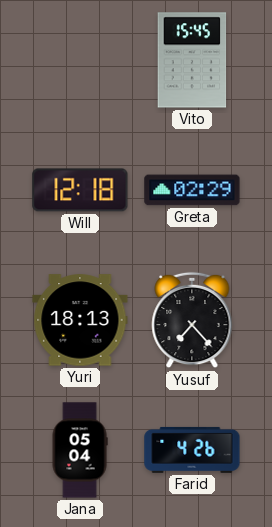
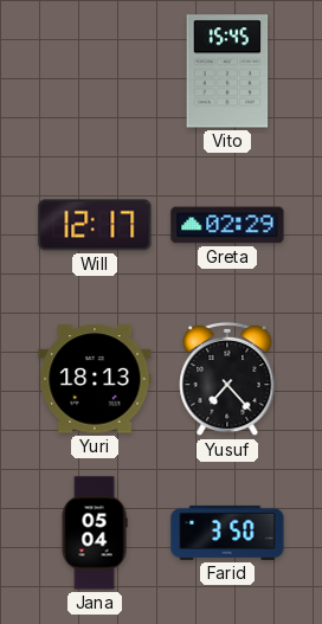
Will: 12:18 -> 12:17
Farid: 4:26 -> 3:50
